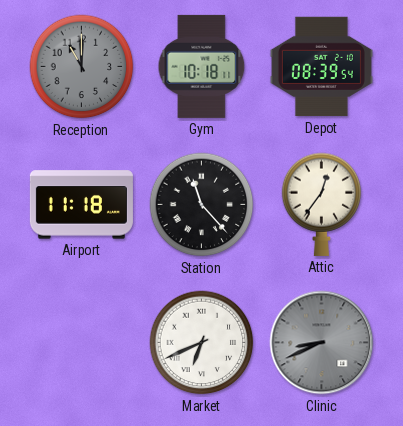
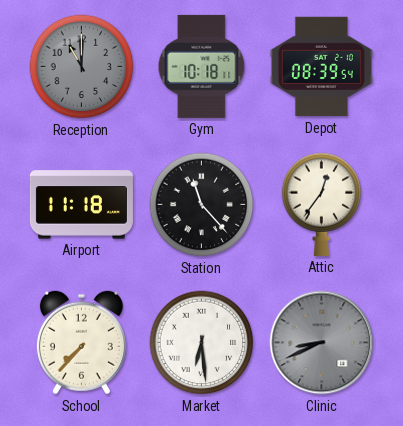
School: none -> 7:37
Market: 6:41 -> 6:29
